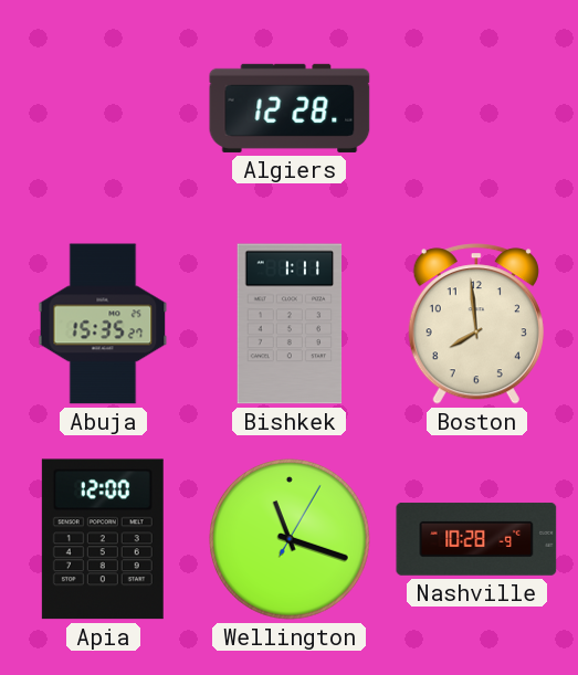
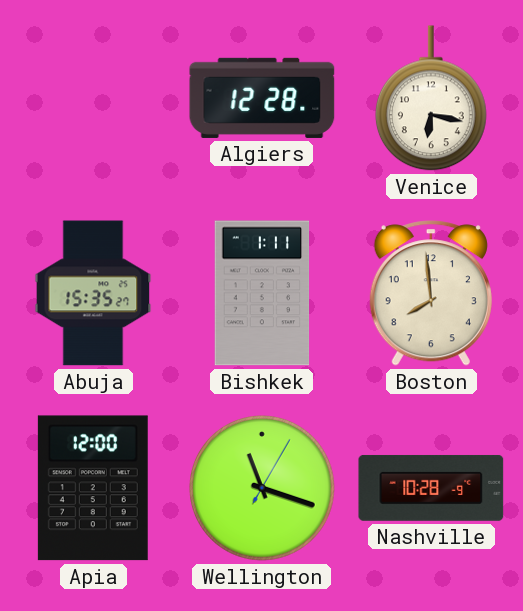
Venice: none -> 6:17
